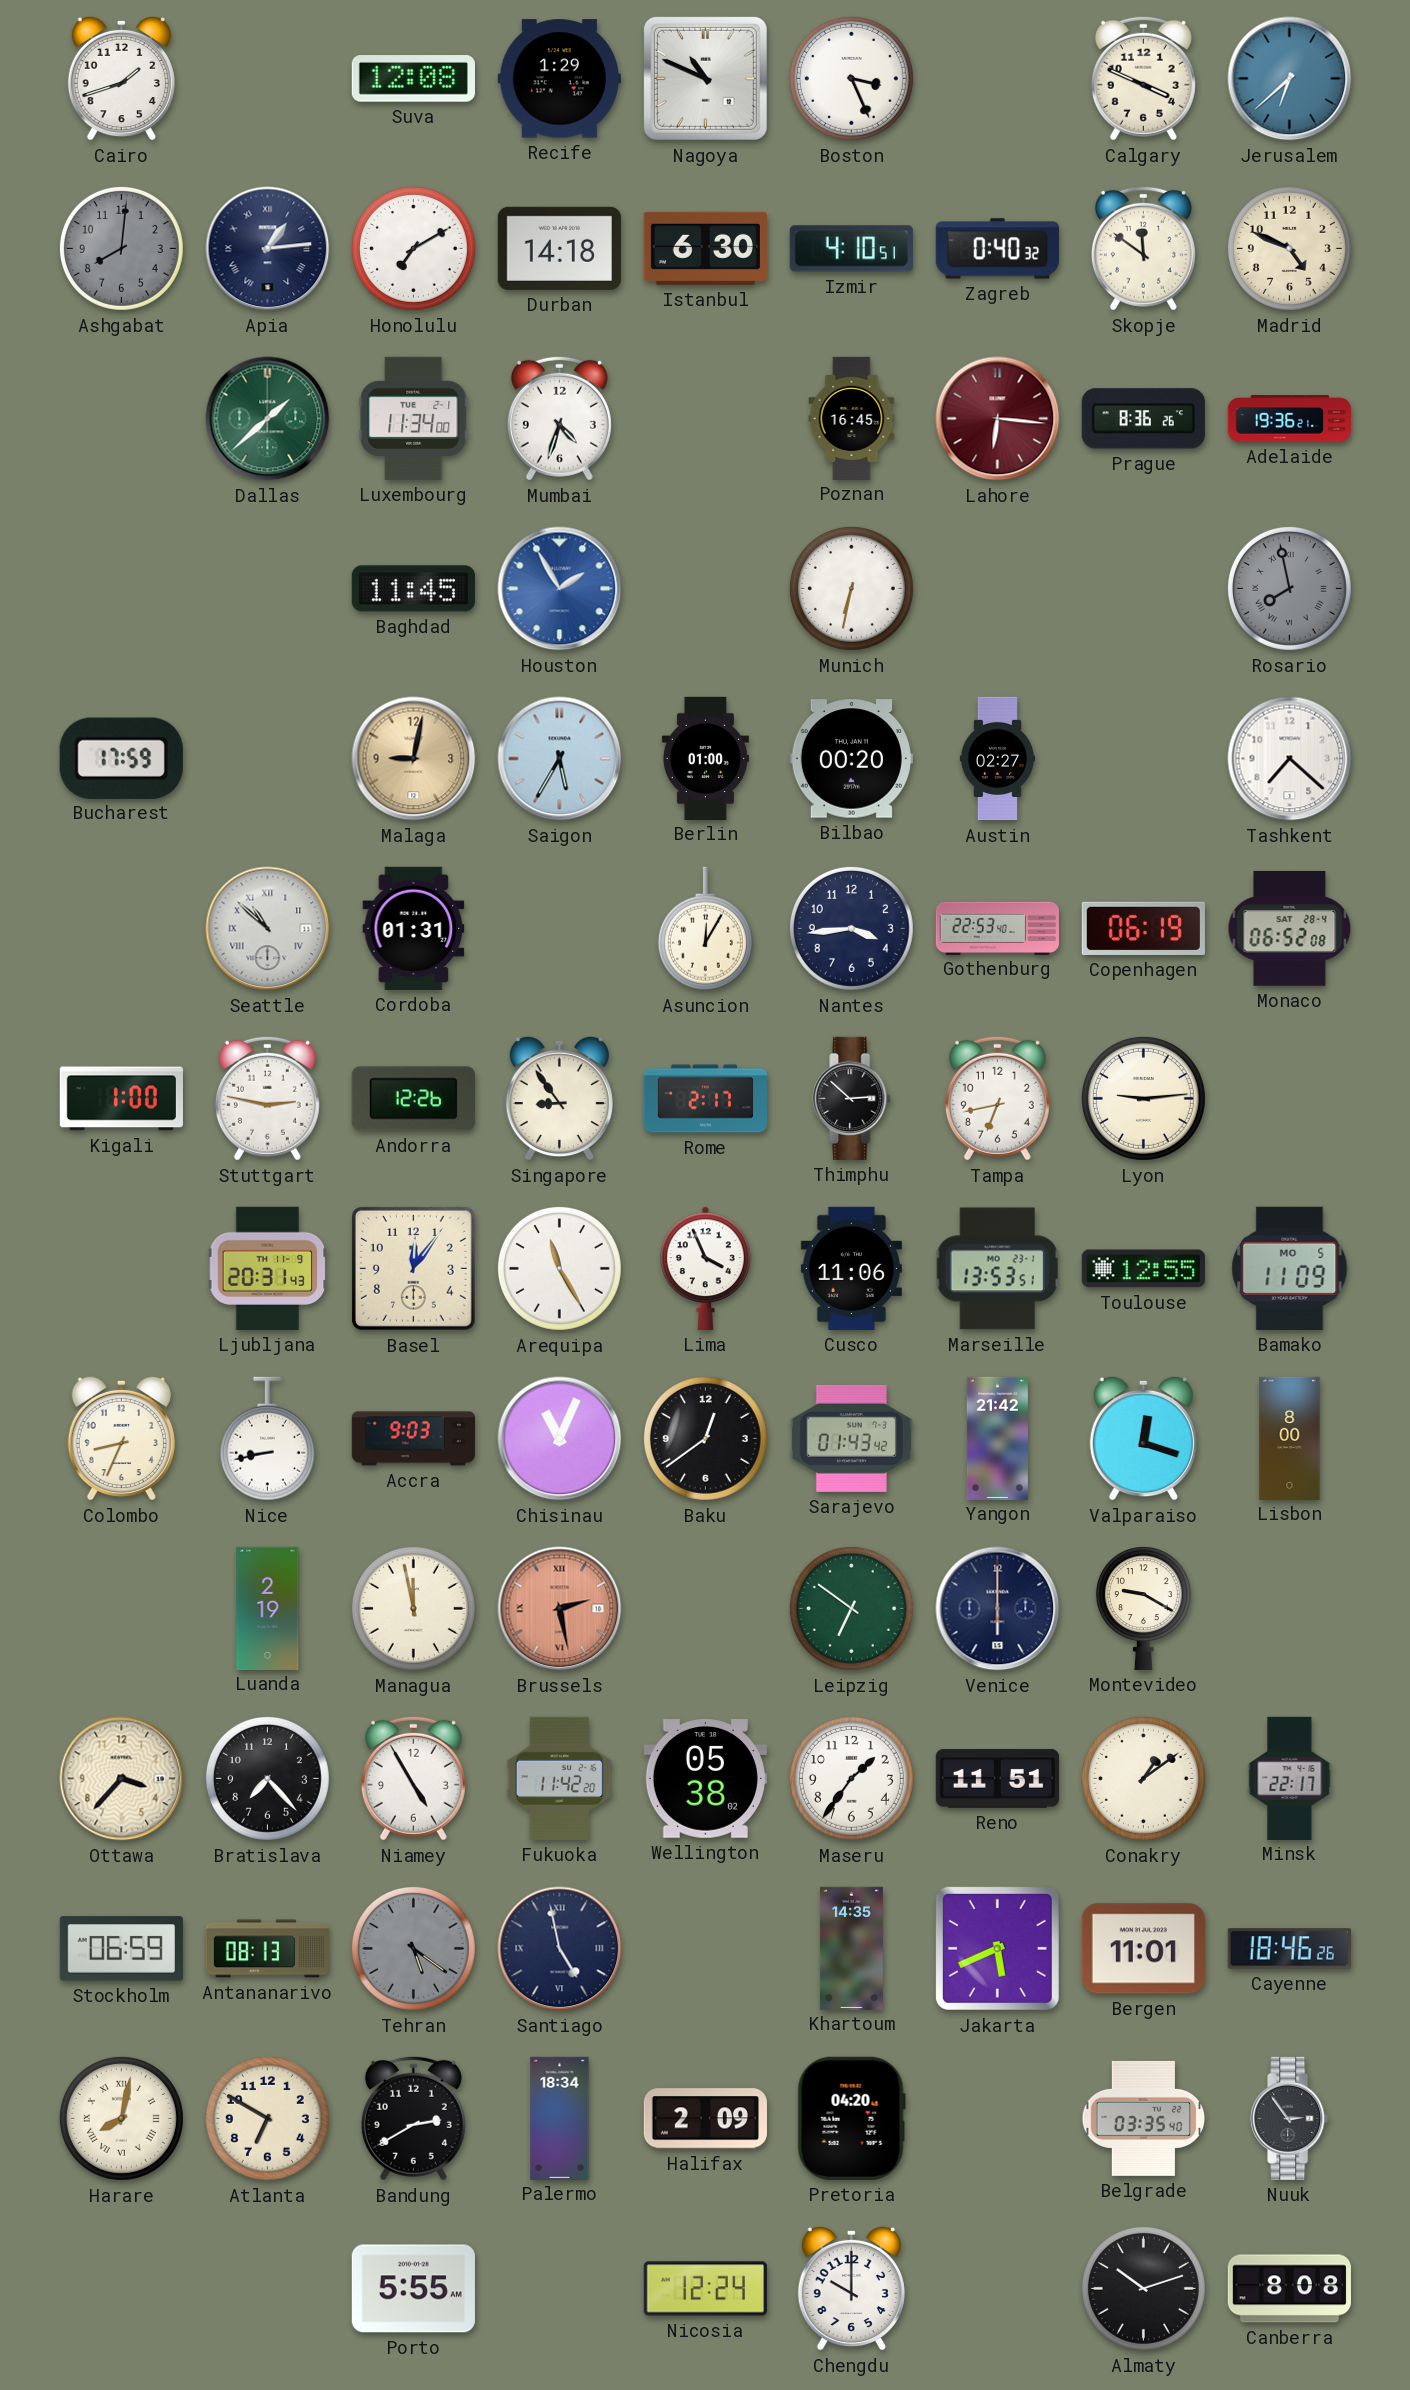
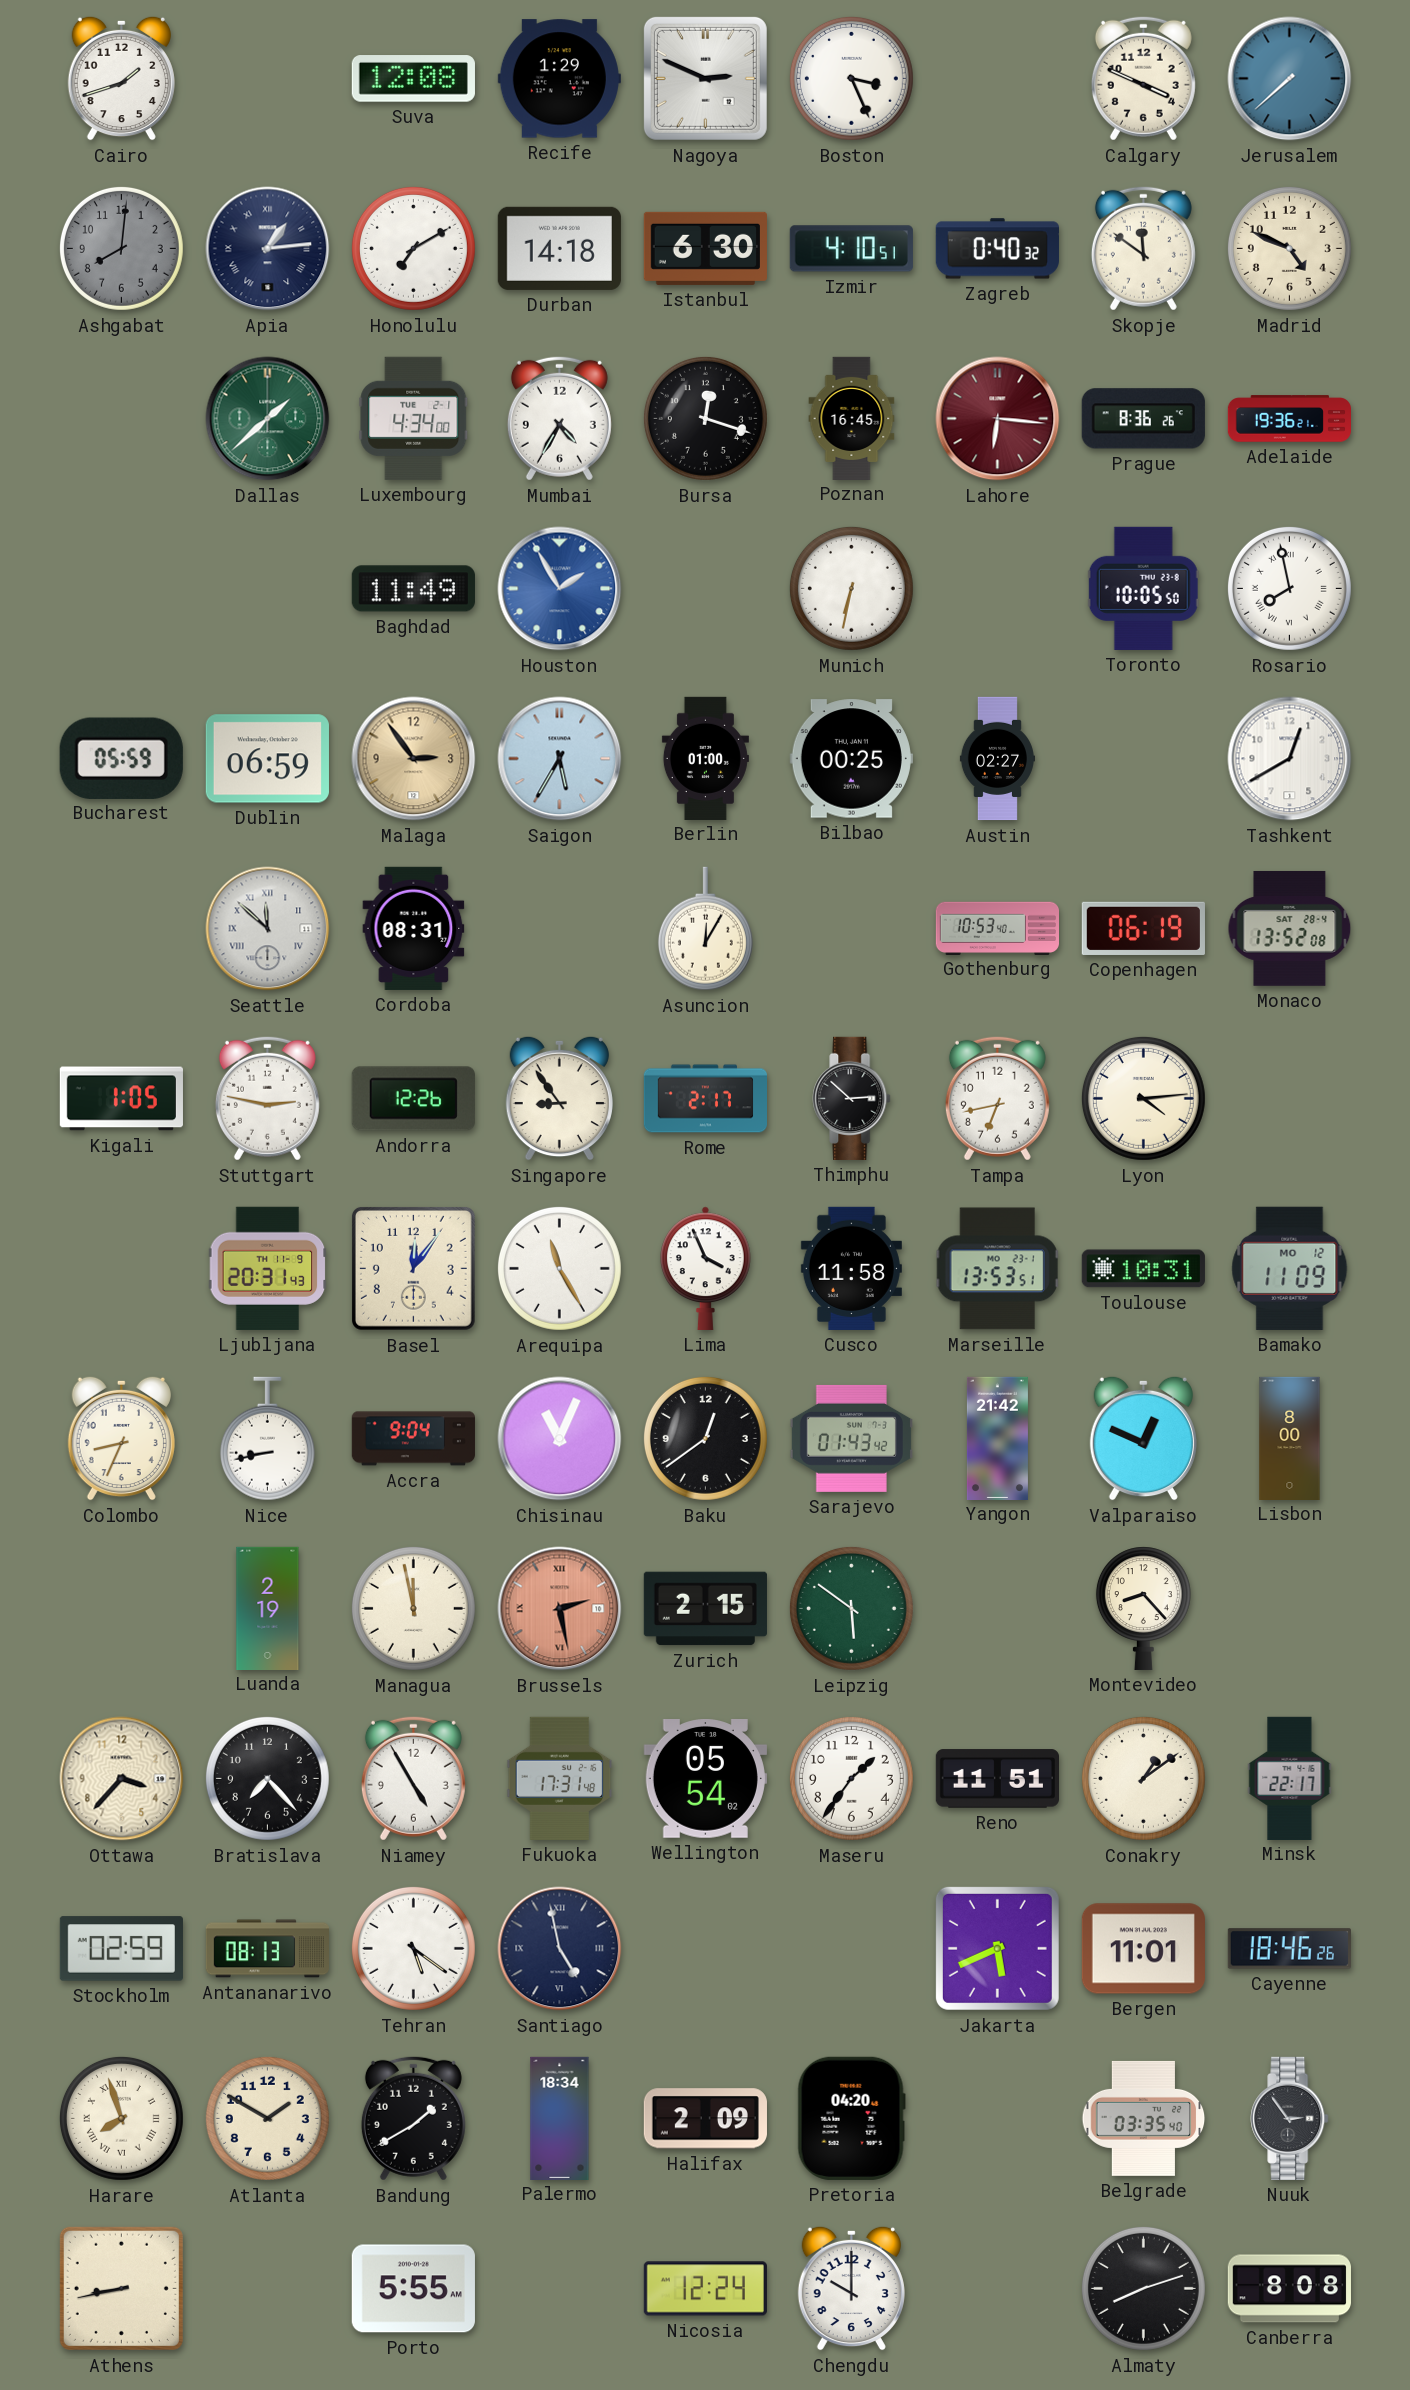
Nagoya: 10:49 -> 2:49
Jerusalem: 6:38 -> 7:38
Luxembourg: 11:34 -> 4:34
Mumbai: 4:33 -> 4:35
Bursa: none -> 12:18
Baghdad: 11:45 -> 11:49
Toronto: none -> 10:05
Rosario dial: grey -> white
Bucharest: 17:59 -> 05:59
Dublin: none -> 06:59
Malaga: 9:02 -> 2:54
Bilbao: 00:20 -> 00:25
Tashkent: 7:22 -> 12:40
Seattle: 10:52 -> 11:52
Cordoba: 01:31 -> 08:31
Nantes: 3:44 -> none
Gothenburg: 22:53 -> 10:53
Monaco: 06:52 -> 13:52
Kigali: 1:00 -> 1:05
Lyon: 9:14 -> 4:14
Cusco: 11:06 -> 11:58
Toulouse: 12:55 -> 10:31
Bamako date: MO 5 -> MO 12
Accra: 9:03 -> 9:04
Valparaiso: 12:18 -> 12:49
Zurich: none -> 2:15
Leipzig: 6:51 -> 5:51
Venice: 6:00 -> none
Montevideo: 9:20 -> 8:23
Fukuoka: 11:42 -> 17:31
Wellington: 05:38 -> 05:54
Stockholm: 06:59 -> 02:59
Tehran dial: grey -> white
Khartoum: 14:35 -> none
Harare: 8:02 -> 7:57
Atlanta: 6:50 -> 1:50
Bandung: 2:40 -> 1:40
Athens: none -> 8:43
Almaty: 10:12 -> 8:12
